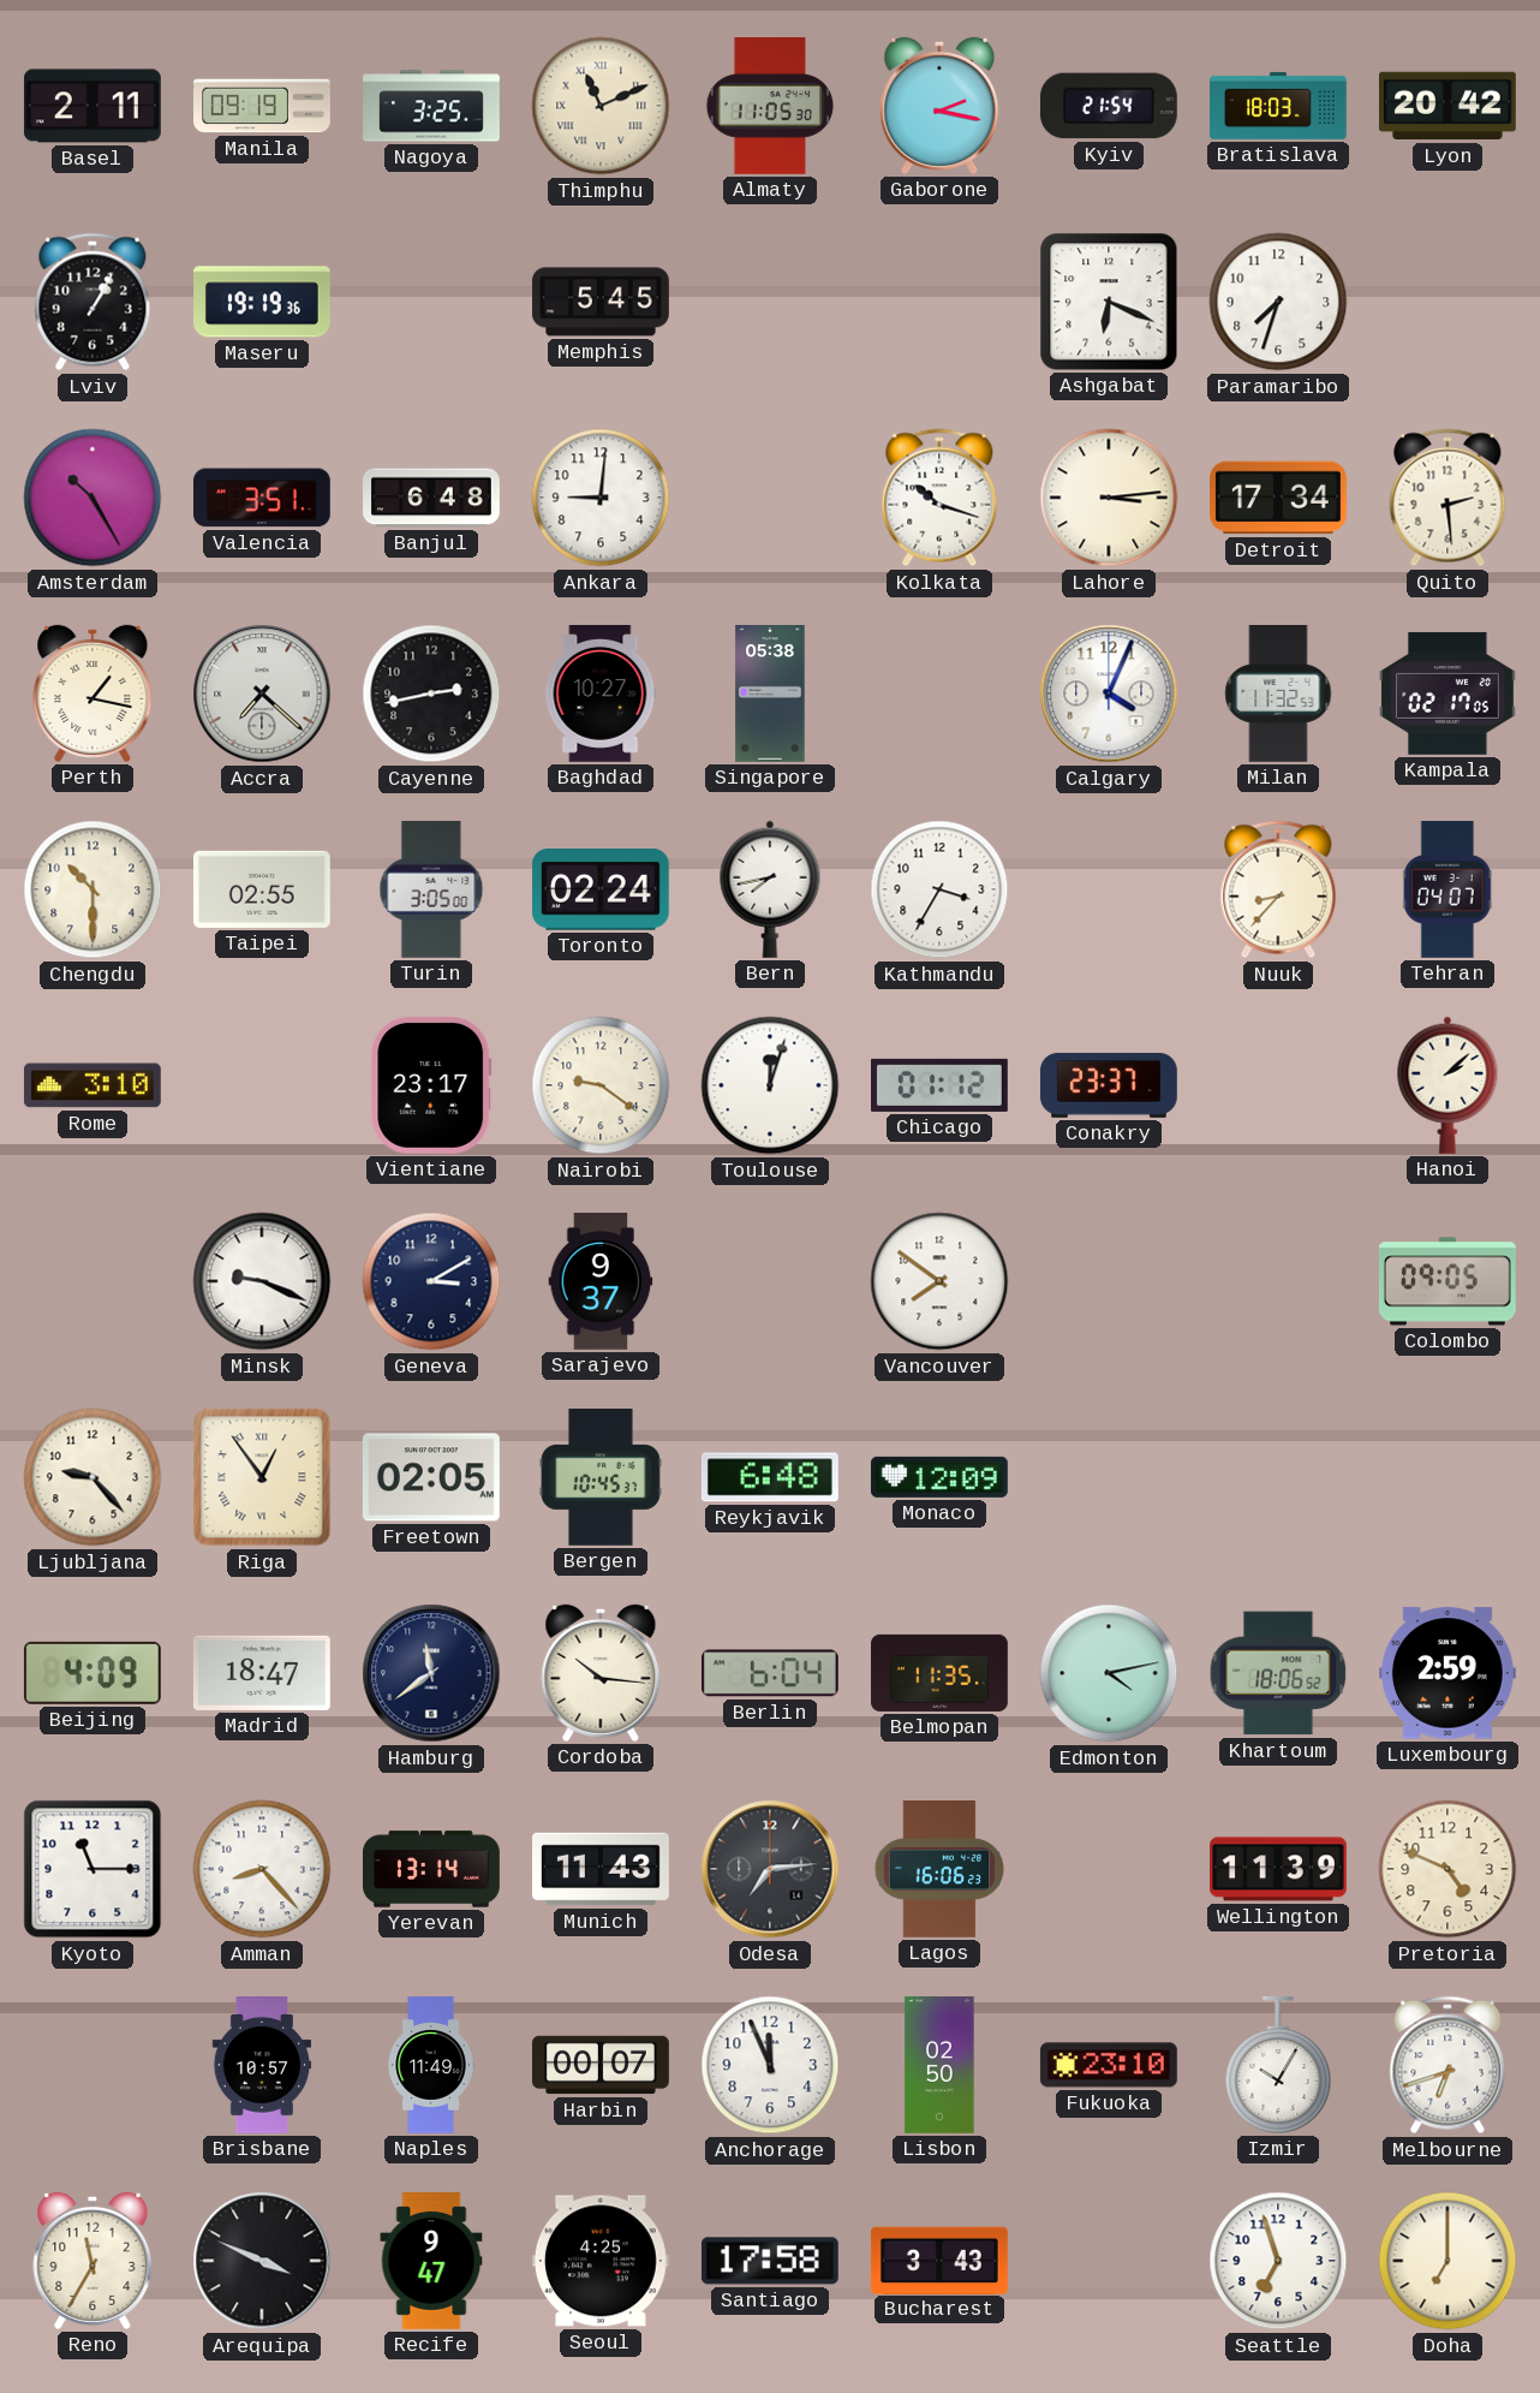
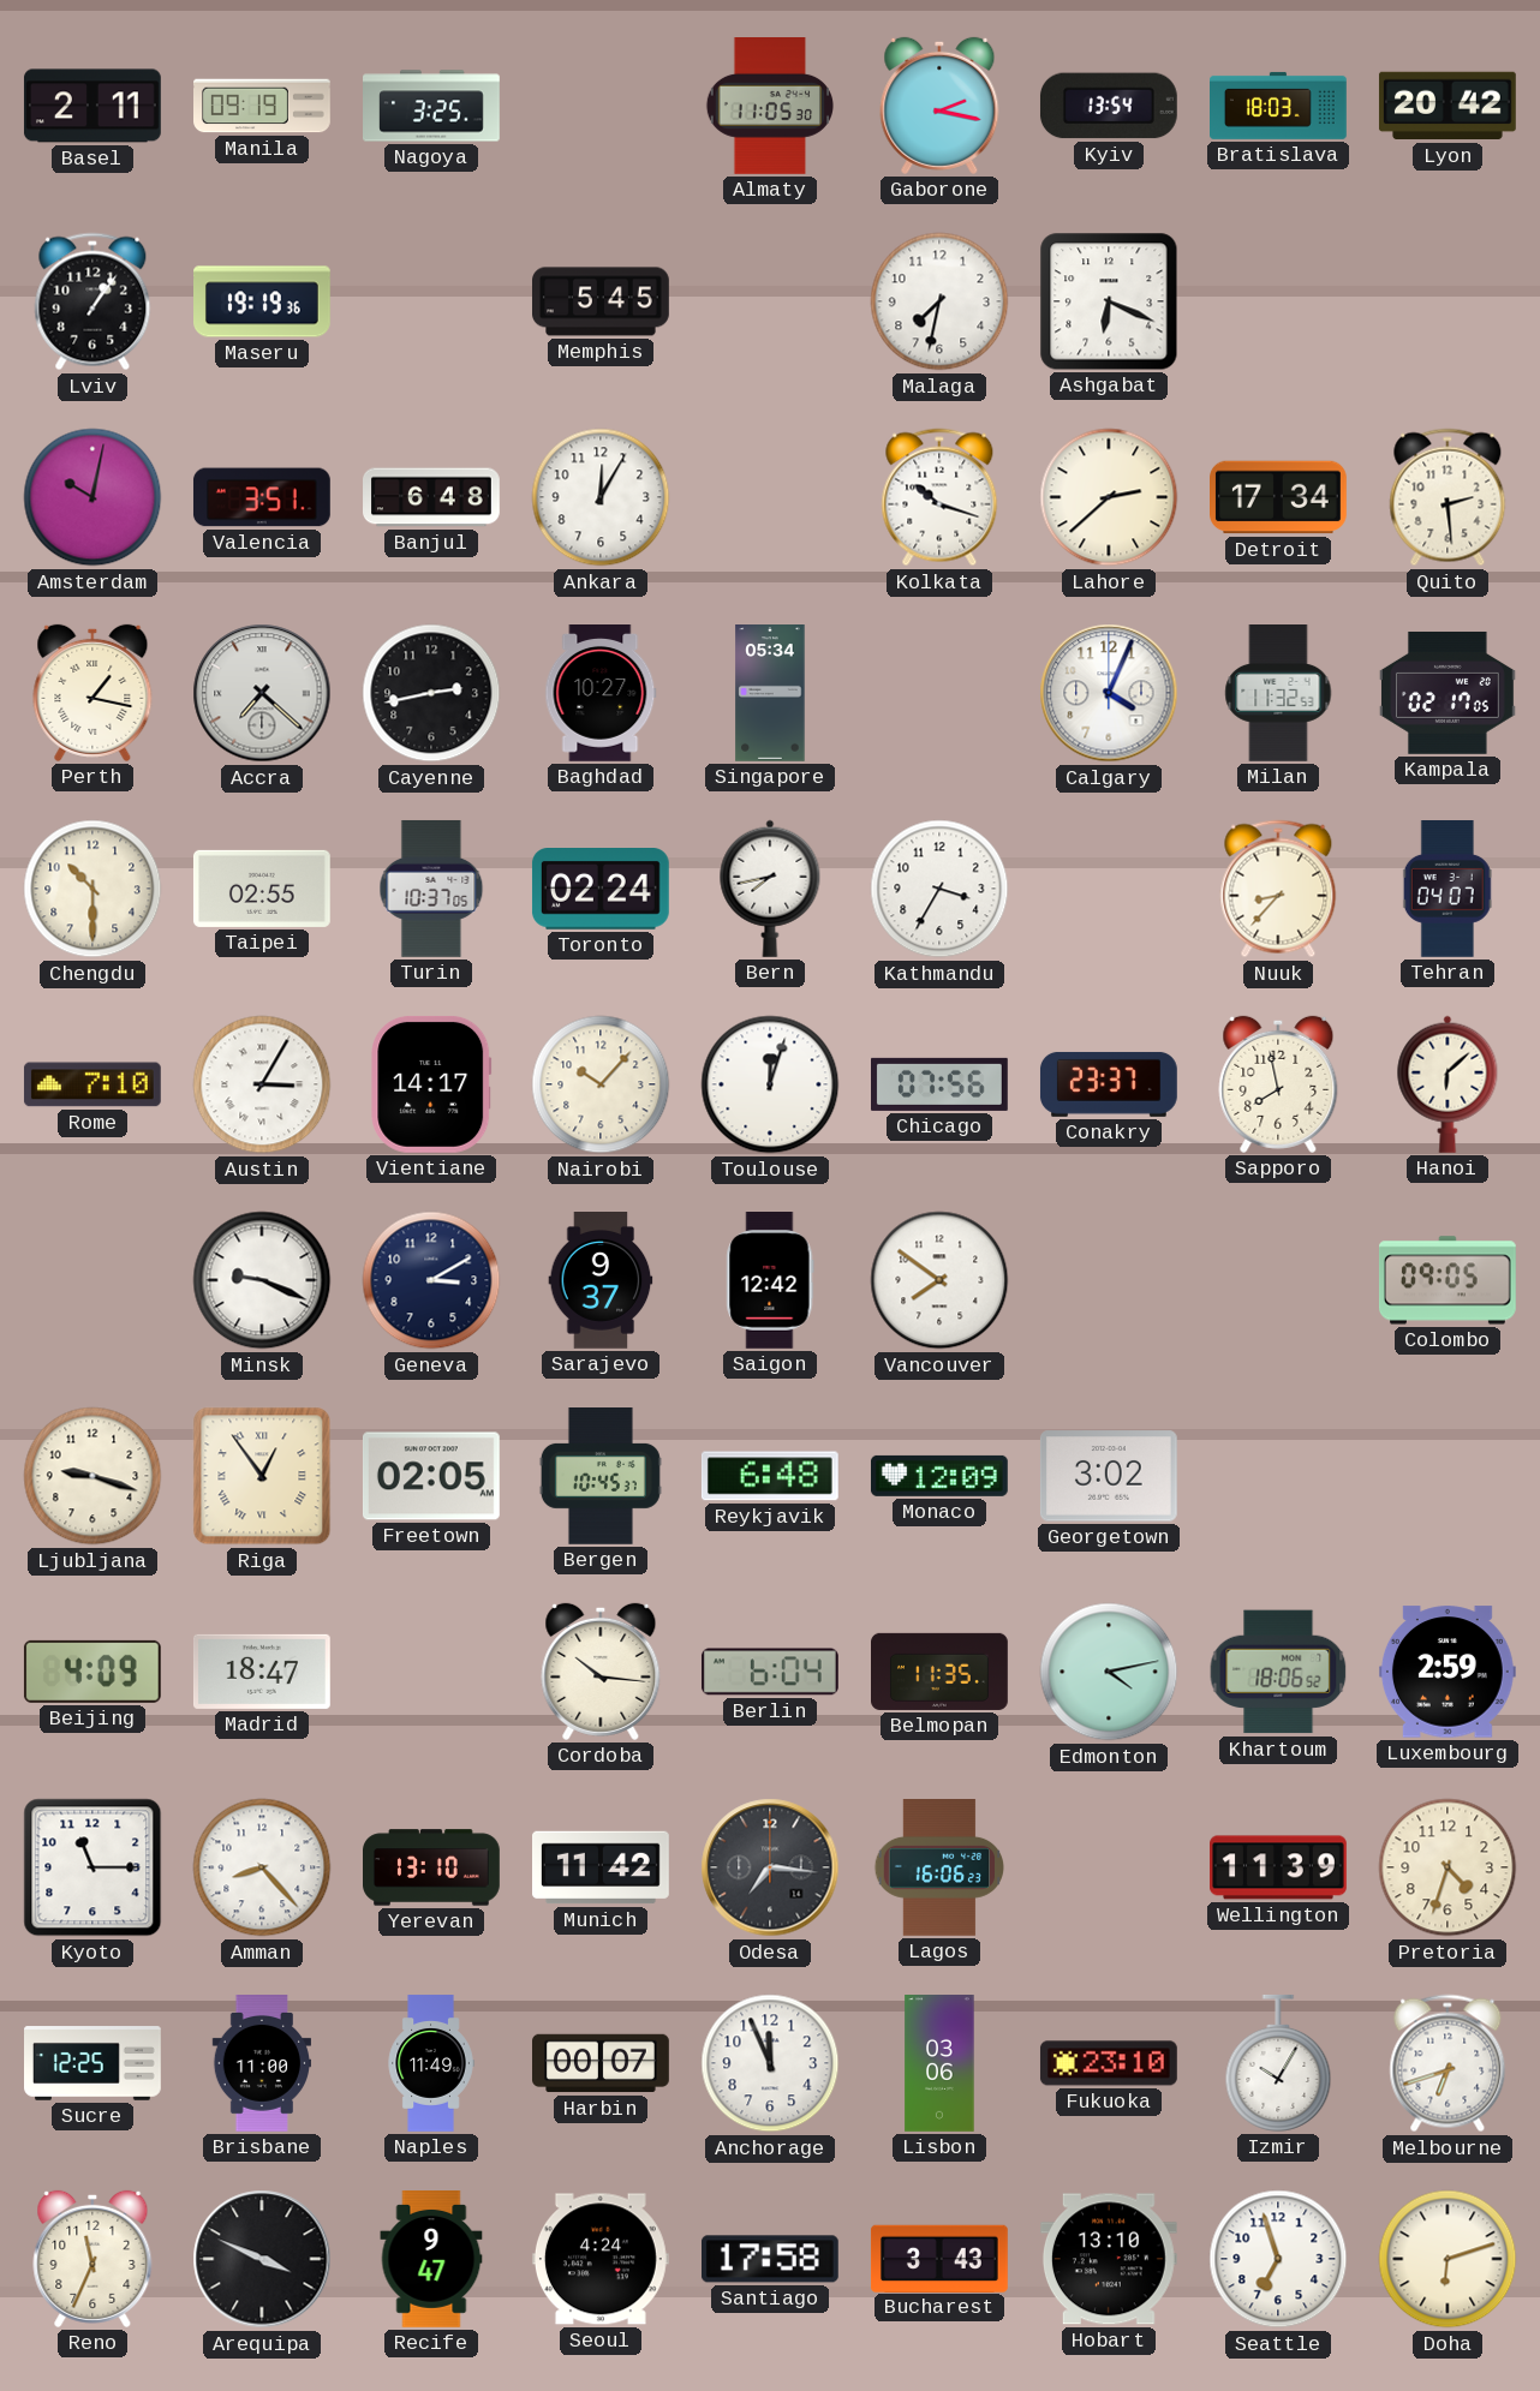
Thimphu: 11:11 -> none
Kyiv: 21:54 -> 13:54
Lviv: 1:05 -> 1:06
Malaga: none -> 7:32
Paramaribo: 7:33 -> none
Amsterdam: 10:25 -> 10:02
Ankara: 9:01 -> 12:05
Lahore: 3:14 -> 2:38
Singapore: 05:38 -> 05:34
Turin: 3:05 -> 10:37
Rome: 3:10 -> 7:10
Austin: none -> 3:05
Vientiane: 23:17 -> 14:17
Nairobi: 9:21 -> 10:07
Chicago: 01:12 -> 07:56
Sapporo: none -> 7:58
Hanoi: 2:08 -> 6:08
Saigon: none -> 12:42
Ljubljana: 9:23 -> 9:18
Georgetown: none -> 3:02
Hamburg: 11:39 -> none
Yerevan: 13:14 -> 13:10
Munich: 11:43 -> 11:42
Odesa: 7:14 -> 7:16
Pretoria: 4:49 -> 4:33
Sucre: none -> 12:25
Brisbane: 10:57 -> 11:00
Lisbon: 02:50 -> 03:06
Reno: 11:35 -> 11:34
Seoul: 4:25 -> 4:24
Hobart: none -> 13:10
Doha: 7:00 -> 6:12
